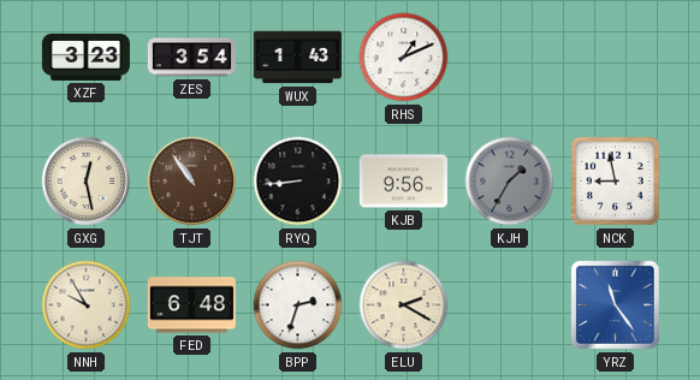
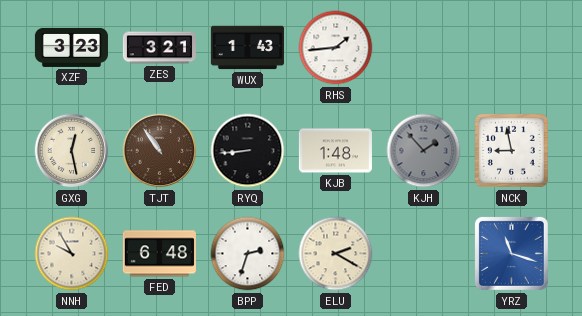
ZES: 3:54 -> 3:21
RHS: 1:11 -> 1:44
KJB: 9:56 -> 1:48
KJH: 1:35 -> 1:53
YRZ: 11:24 -> 11:18
